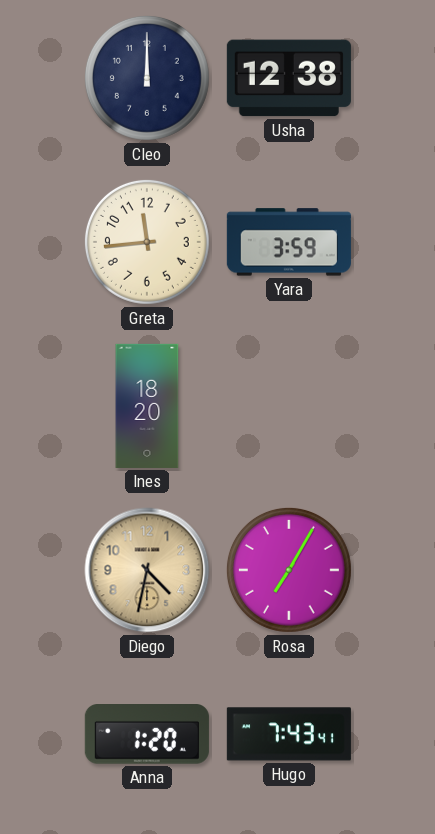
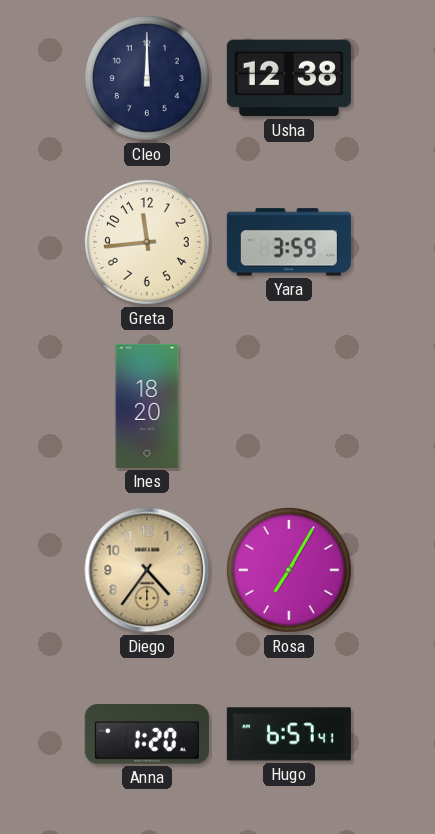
Diego: 4:32 -> 4:36
Hugo: 7:43 -> 6:57
